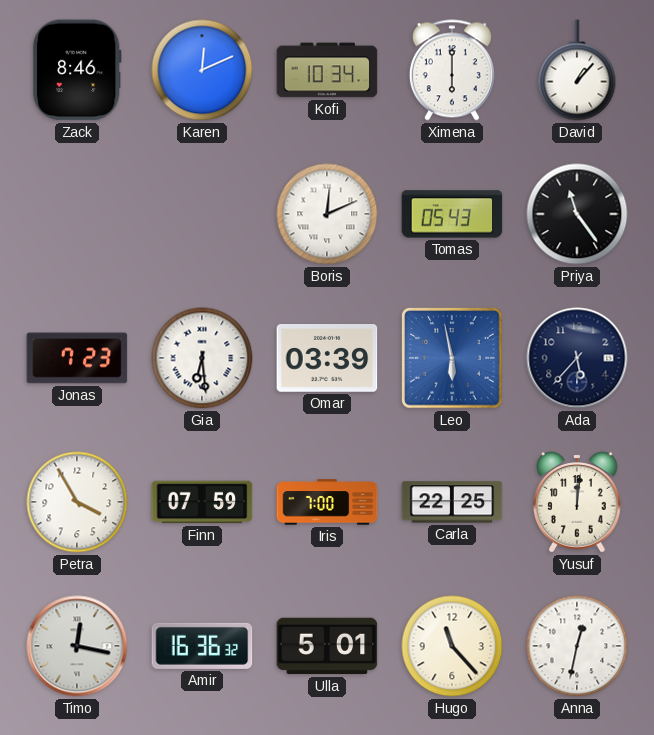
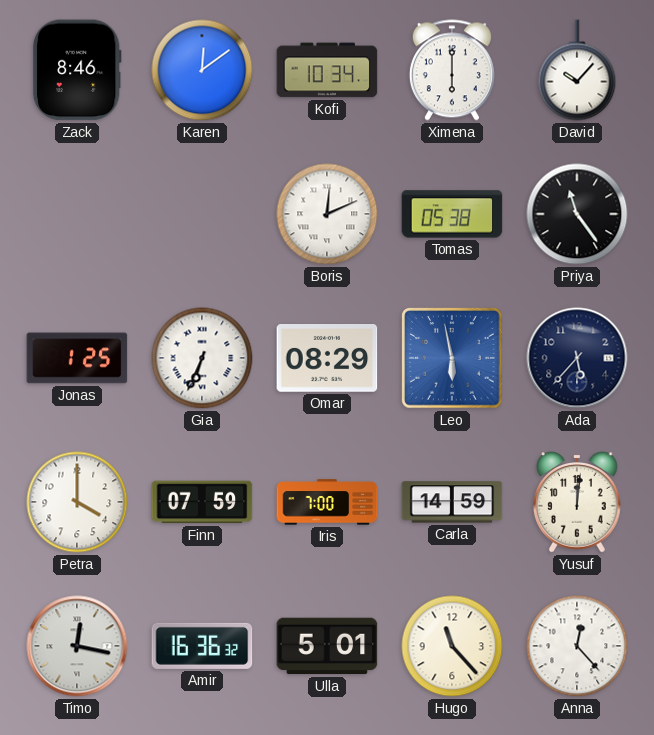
Karen: 12:11 -> 12:09
David: 1:07 -> 10:07
Tomas: 05:43 -> 05:38
Jonas: 7:23 -> 1:25
Gia: 6:29 -> 6:34
Omar: 03:39 -> 08:29
Petra: 3:55 -> 4:00
Carla: 22:25 -> 14:59
Anna: 12:32 -> 12:23
